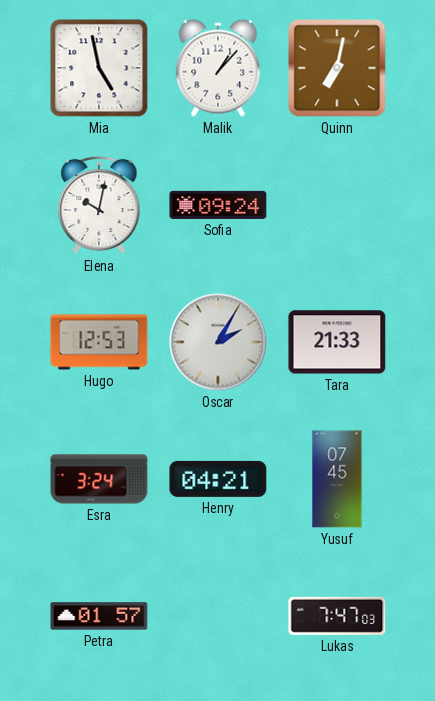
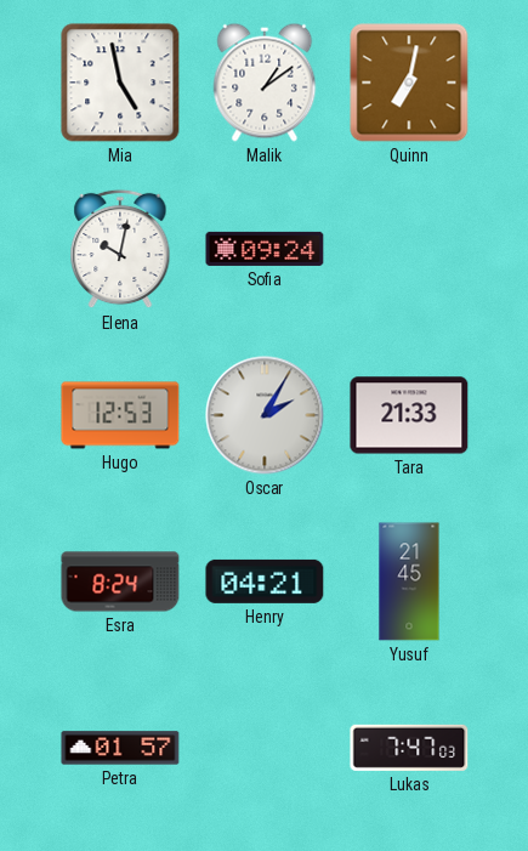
Malik: 1:07 -> 1:09
Esra: 3:24 -> 8:24
Yusuf: 07:45 -> 21:45
